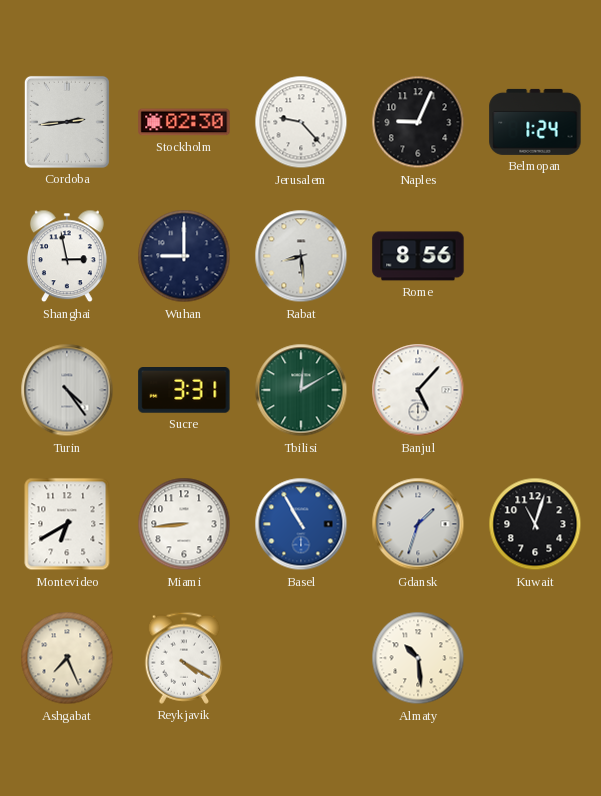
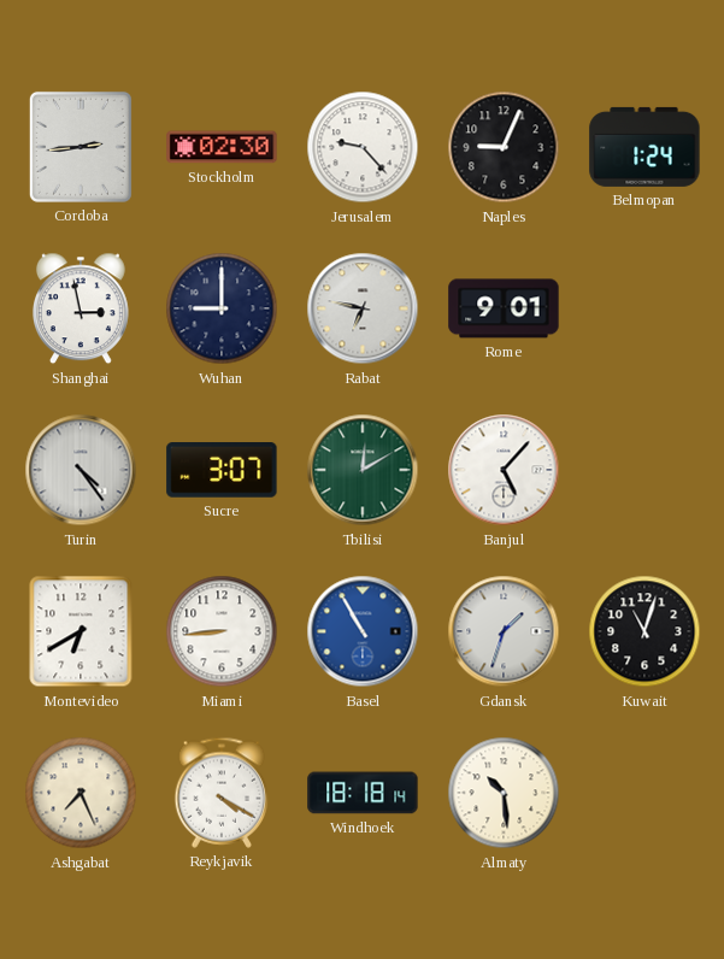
Rabat: 8:29 -> 6:47
Rome: 8:56 -> 9:01
Sucre: 3:31 -> 3:07
Windhoek: none -> 18:18
